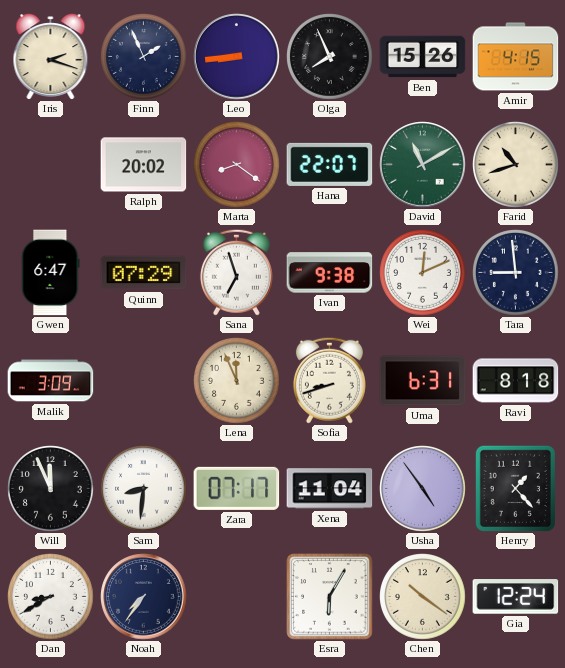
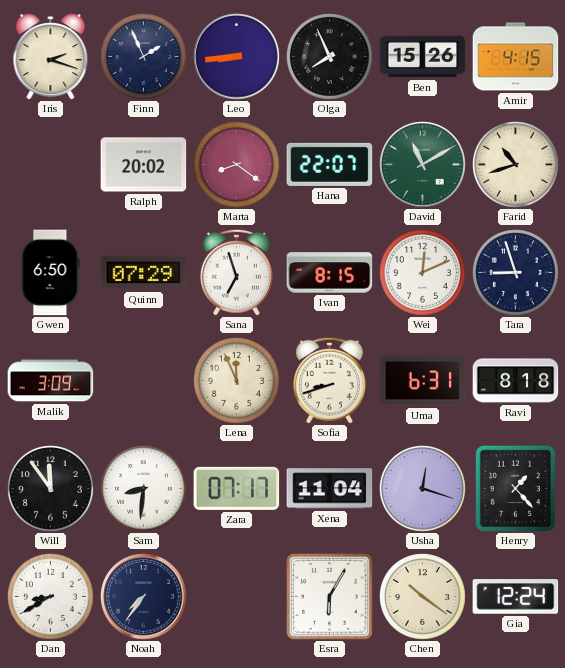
Gwen: 6:47 -> 6:50
Ivan: 9:38 -> 8:15
Tara: 8:59 -> 8:57
Will: 11:56 -> 11:54
Usha: 4:54 -> 12:18
